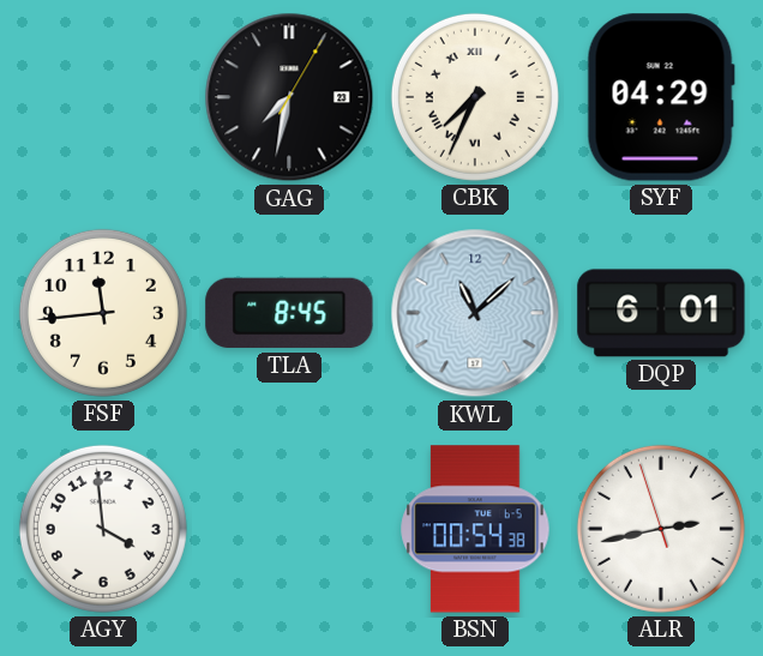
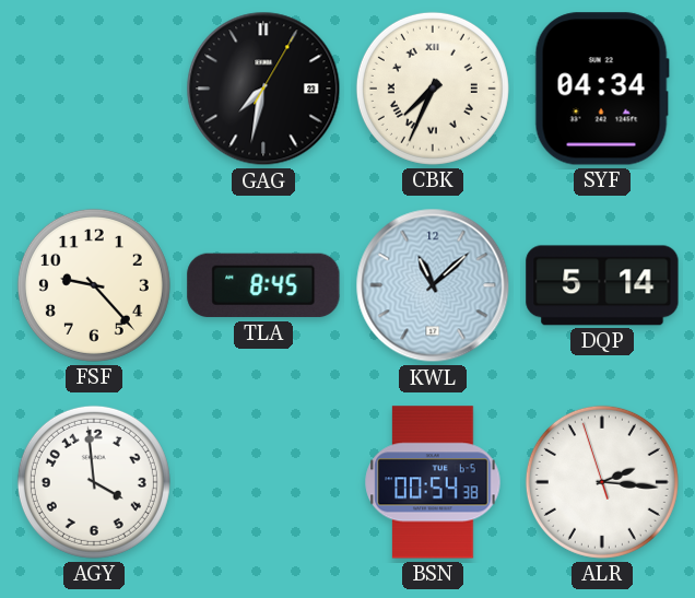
SYF: 04:29 -> 04:34
FSF: 11:44 -> 9:23
DQP: 6:01 -> 5:14
ALR: 2:42 -> 2:15
